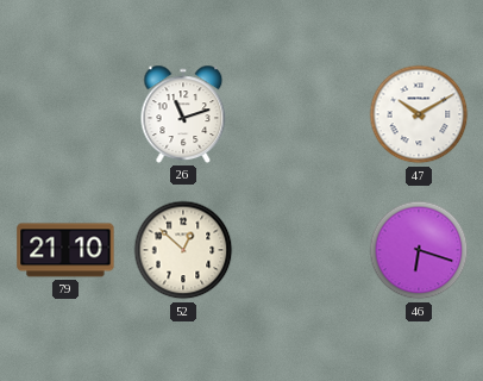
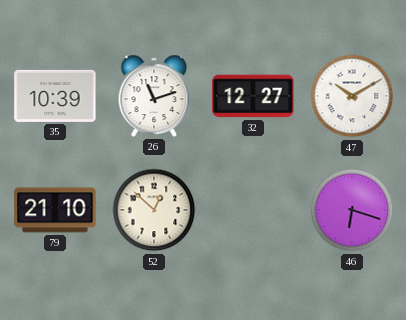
35: none -> 10:39
32: none -> 12:27
